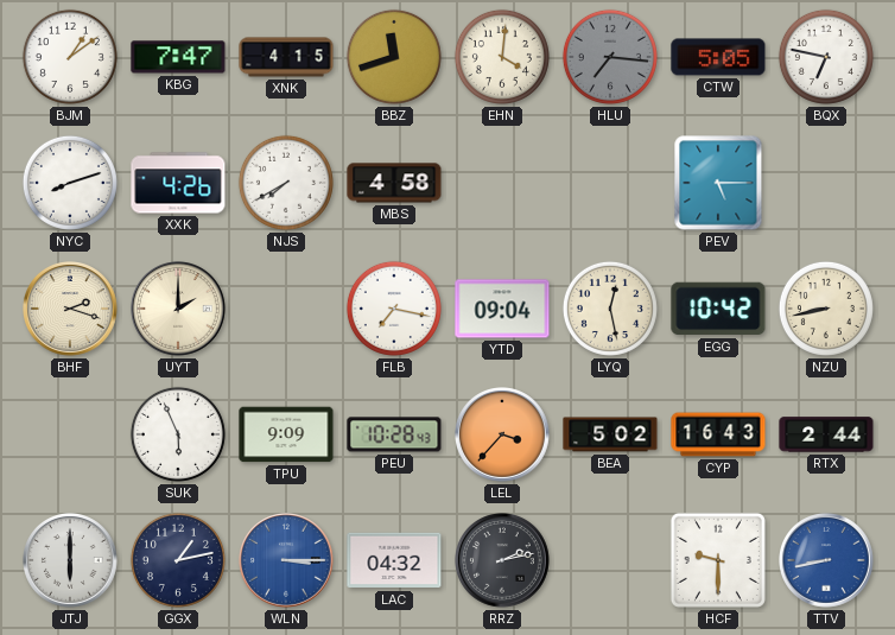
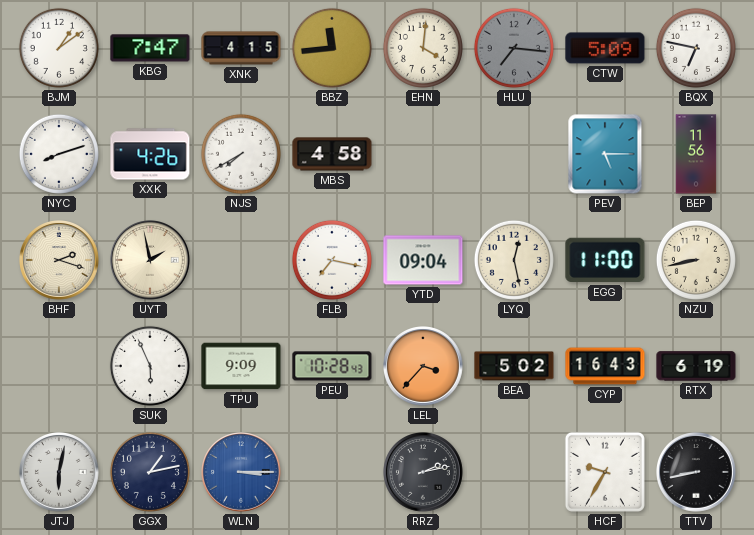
BBZ: 11:42 -> 11:44
CTW: 5:05 -> 5:09
BEP: none -> 11:56
UYT: 2:00 -> 1:58
EGG: 10:42 -> 11:00
RTX: 2:44 -> 6:19
JTJ: 6:00 -> 6:02
LAC: 04:32 -> none
HCF: 9:30 -> 9:35
TTV dial: blue -> black
